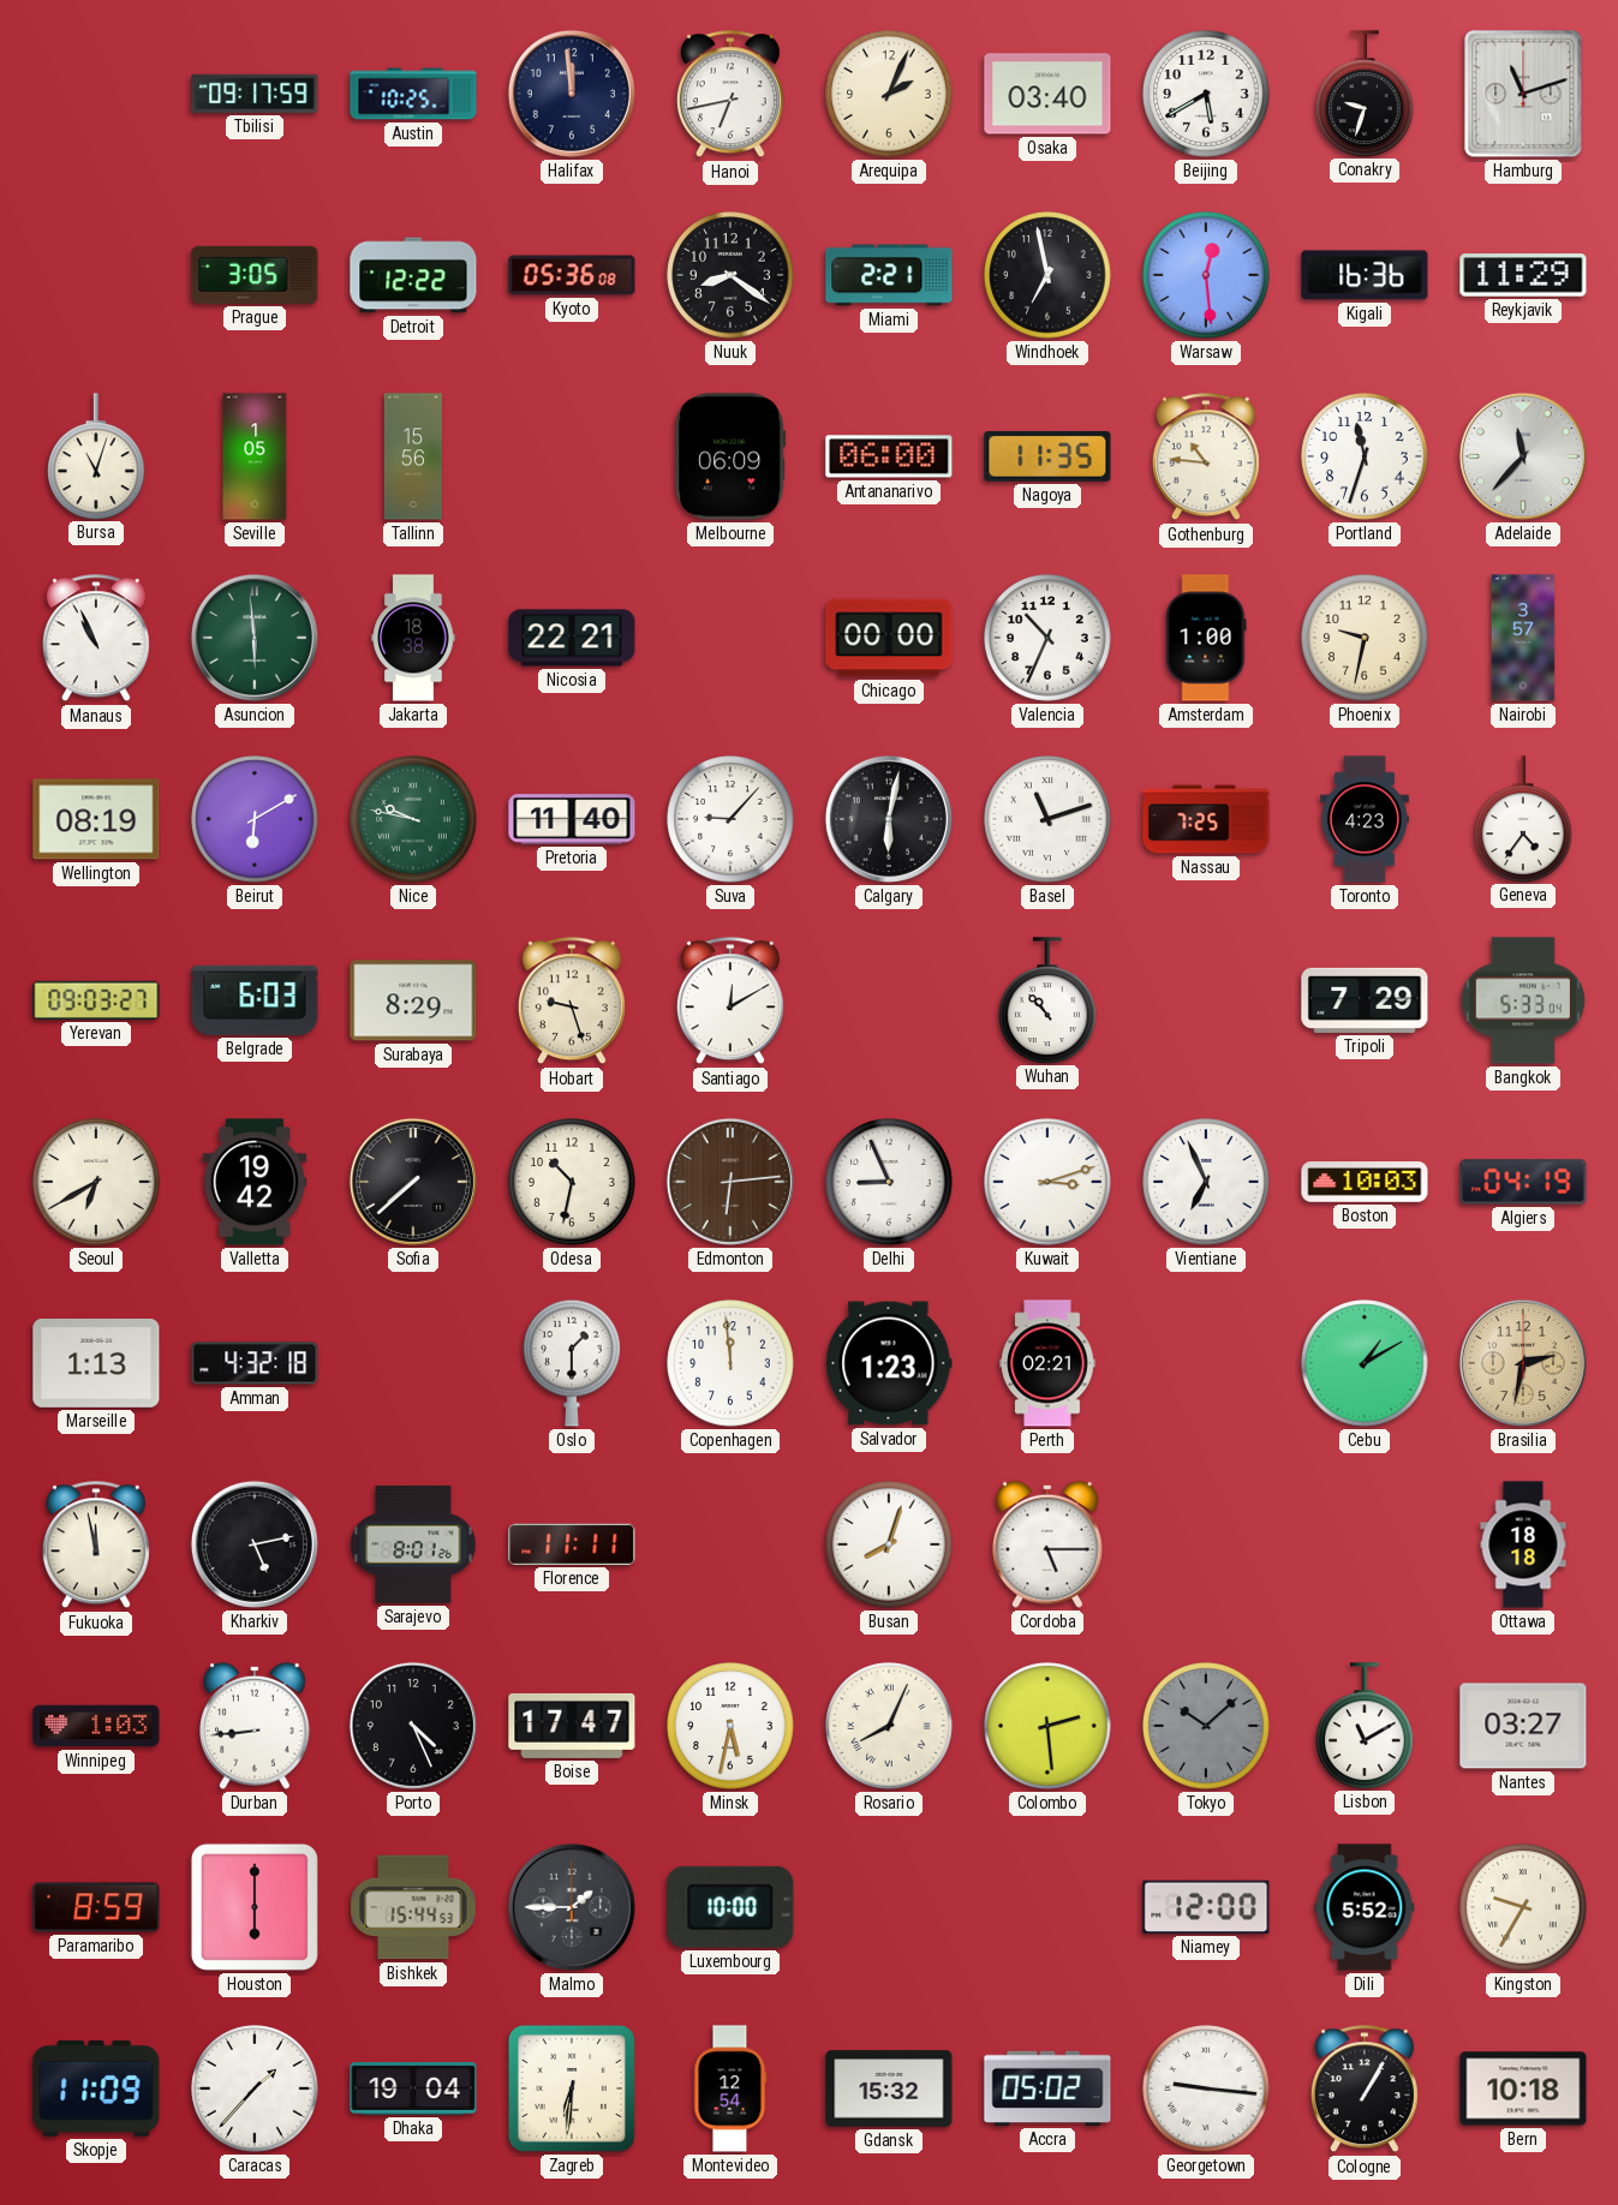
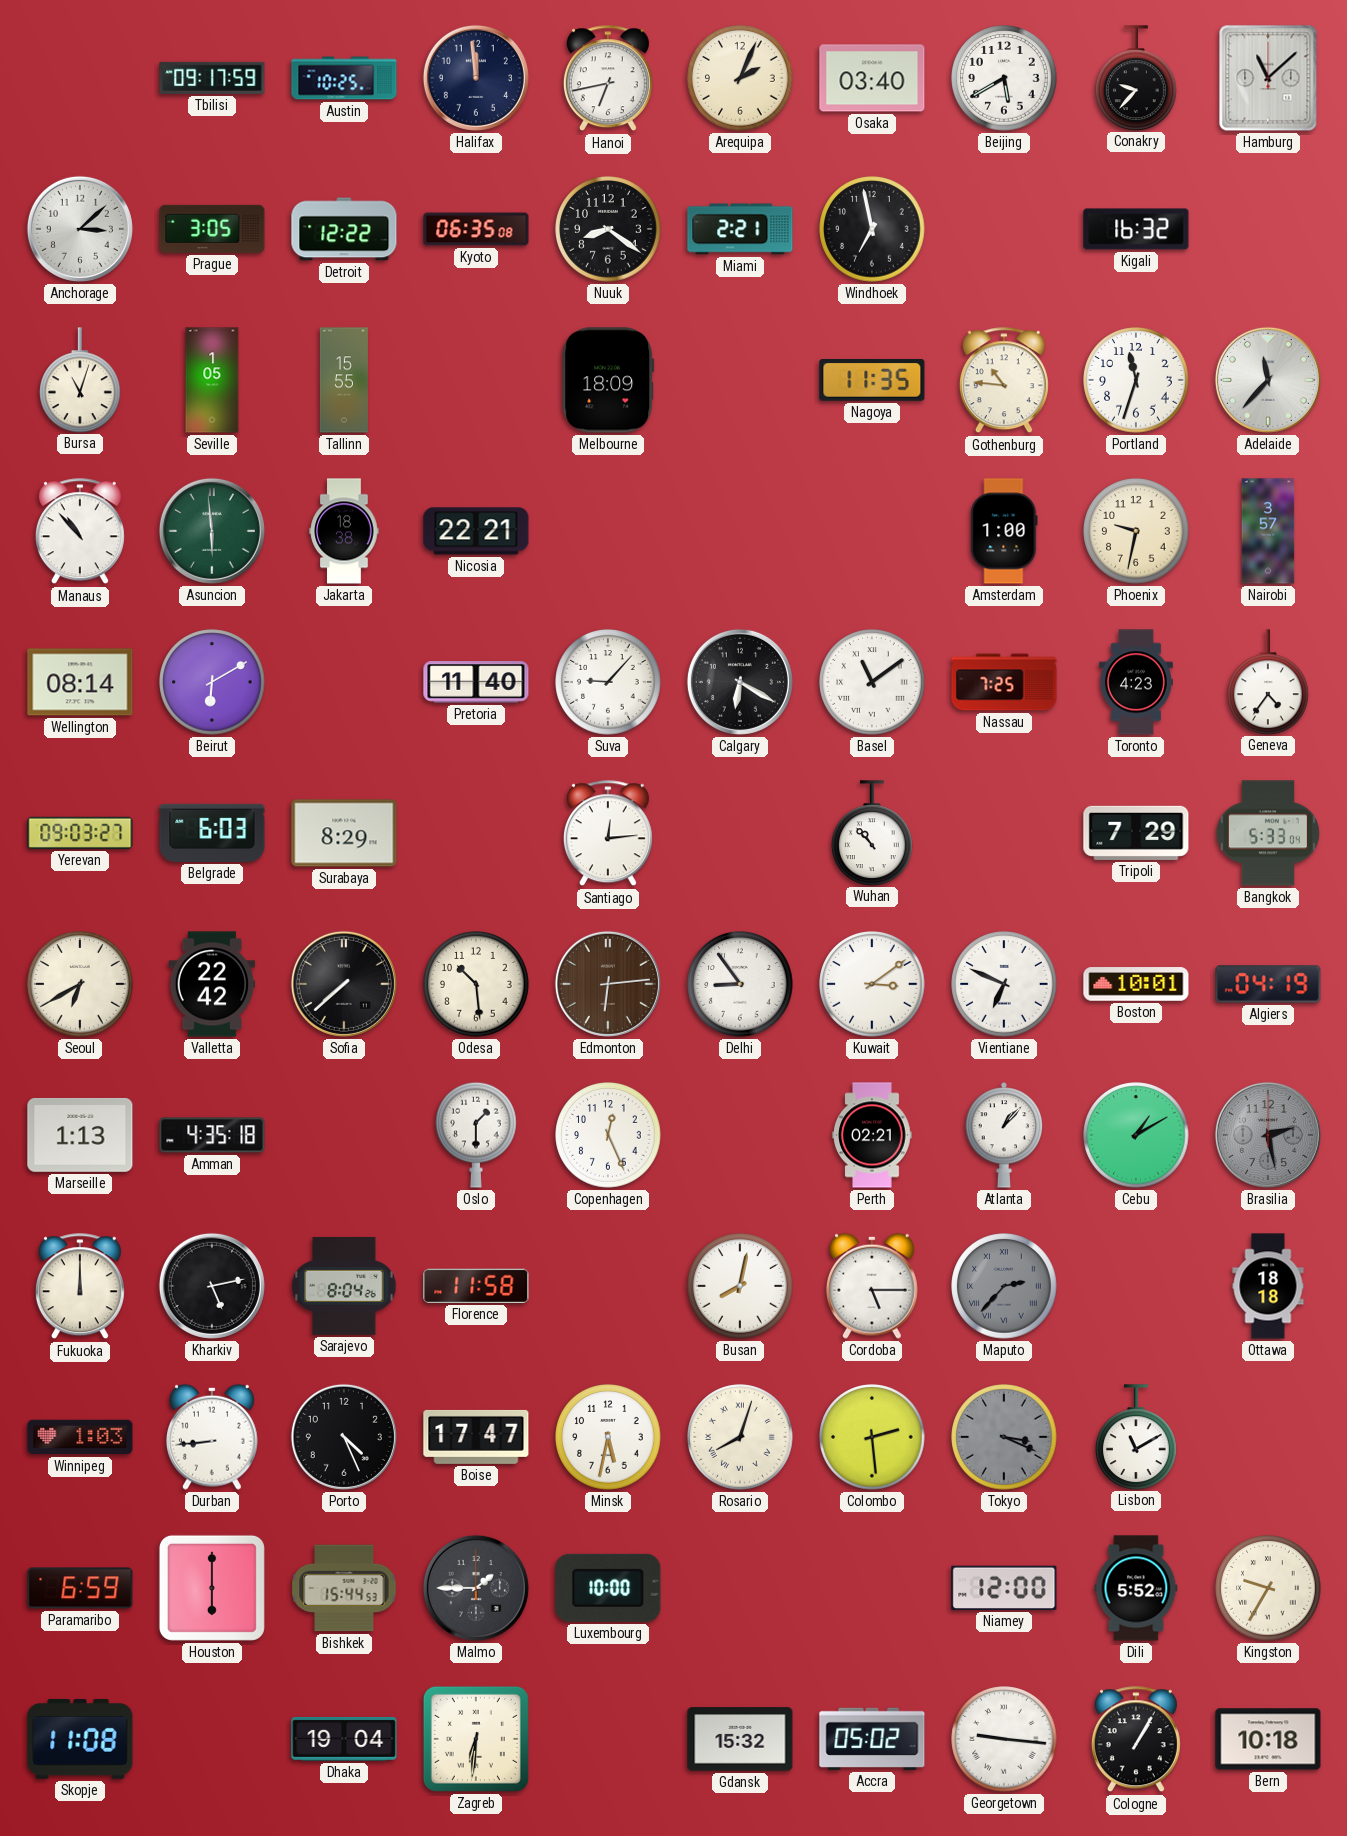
Conakry: 9:33 -> 9:37
Hamburg: 11:12 -> 11:08
Anchorage: none -> 3:08
Kyoto: 05:36 -> 06:35
Warsaw: 12:29 -> none
Kigali: 16:36 -> 16:32
Reykjavik: 11:29 -> none
Tallinn: 15:56 -> 15:55
Melbourne: 06:09 -> 18:09
Antananarivo: 06:00 -> none
Manaus: 10:56 -> 10:53
Chicago: 00:00 -> none
Valencia: 10:34 -> none
Wellington: 08:19 -> 08:14
Nice: 9:47 -> none
Calgary: 6:02 -> 6:20
Basel: 11:12 -> 11:09
Hobart: 9:27 -> none
Santiago: 12:10 -> 12:14
Valletta: 19:42 -> 22:42
Odesa: 10:32 -> 10:29
Delhi: 8:56 -> 8:54
Kuwait: 3:12 -> 3:09
Vientiane: 6:56 -> 6:49
Boston: 10:03 -> 10:01
Amman: 4:32 -> 4:35
Copenhagen: 11:59 -> 12:26
Salvador: 1:23 -> none
Atlanta: none -> 1:07
Brasilia: 2:32 -> 2:28
Brasilia dial: champagne -> grey
Fukuoka: 11:58 -> 12:00
Sarajevo: 8:01 -> 8:04
Florence: 11:11 -> 11:58
Busan: 8:03 -> 8:02
Maputo: none -> 2:37
Rosario: 8:04 -> 8:03
Tokyo: 10:08 -> 3:19
Nantes: 03:27 -> none
Paramaribo: 8:59 -> 6:59
Skopje: 11:09 -> 11:08
Caracas: 1:37 -> none
Montevideo: 12:54 -> none
